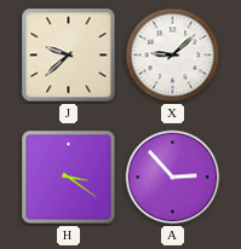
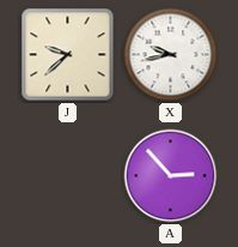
X: 9:08 -> 9:43
H: 3:21 -> none
